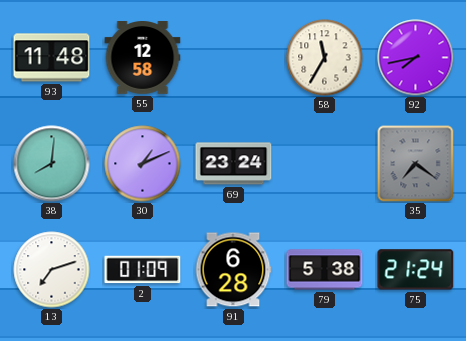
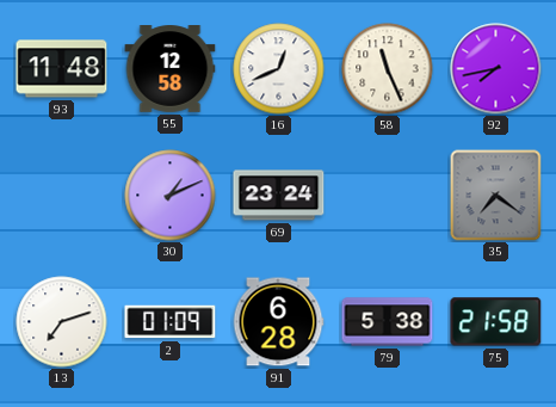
16: none -> 12:41
58: 11:35 -> 11:26
38: 8:01 -> none
75: 21:24 -> 21:58
